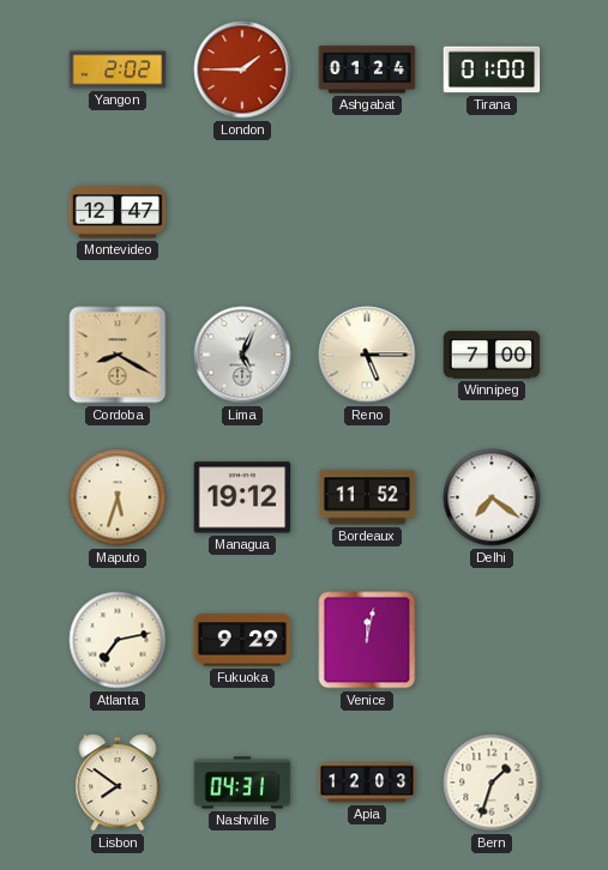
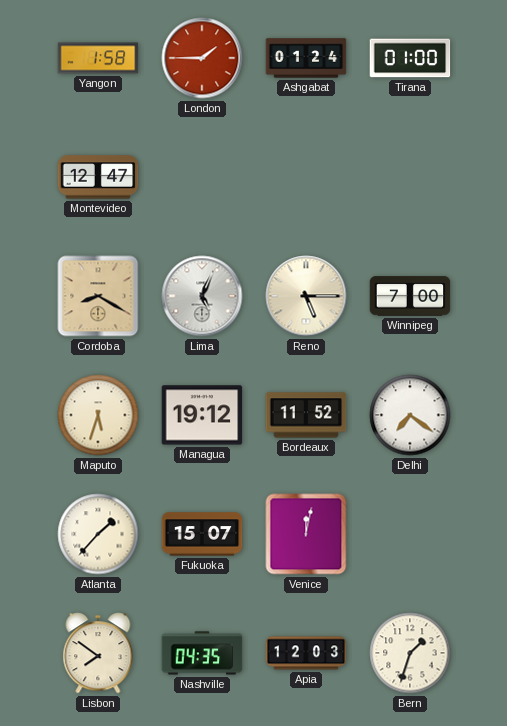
Yangon: 2:02 -> 1:58
Atlanta: 7:13 -> 1:37
Fukuoka: 9:29 -> 15:07
Nashville: 04:31 -> 04:35
